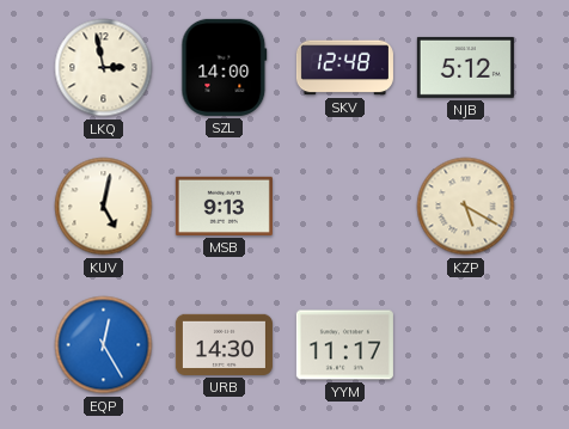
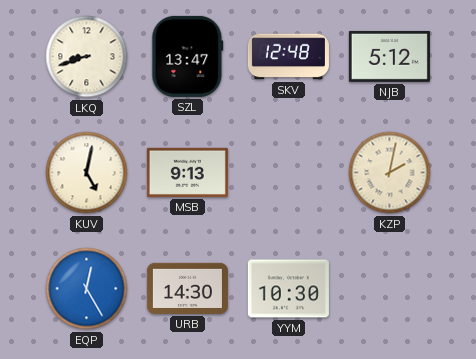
LKQ: 2:58 -> 8:42
SZL: 14:00 -> 13:47
KZP: 5:20 -> 2:02
YYM: 11:17 -> 10:30
